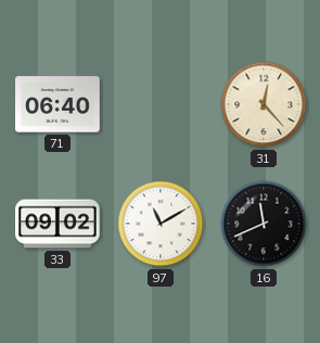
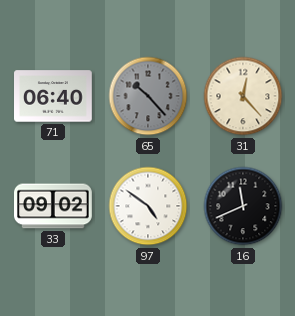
65: none -> 10:23
97: 11:10 -> 4:51
